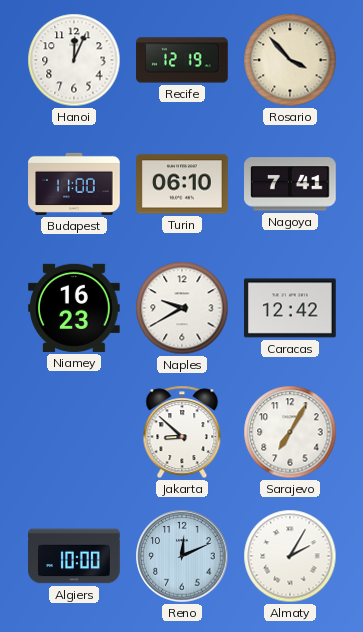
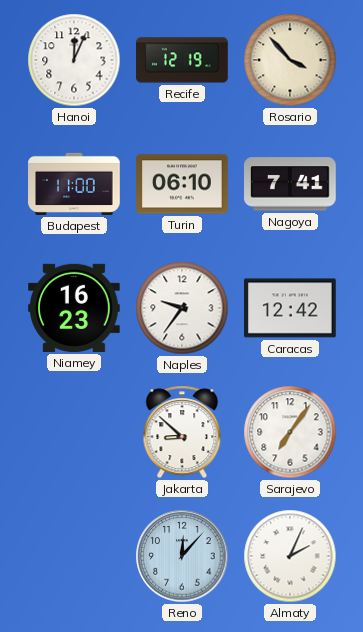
Naples: 9:40 -> 9:36
Sarajevo: 7:05 -> 7:06
Algiers: 10:00 -> none
Reno: 12:11 -> 12:07
Almaty: 2:05 -> 2:04
